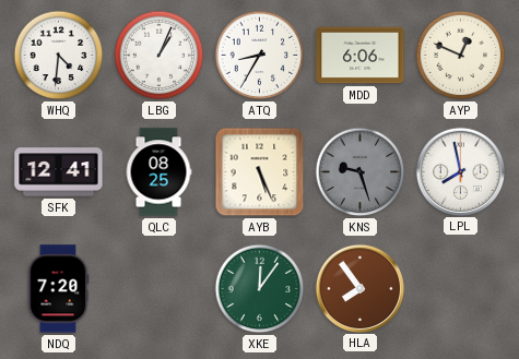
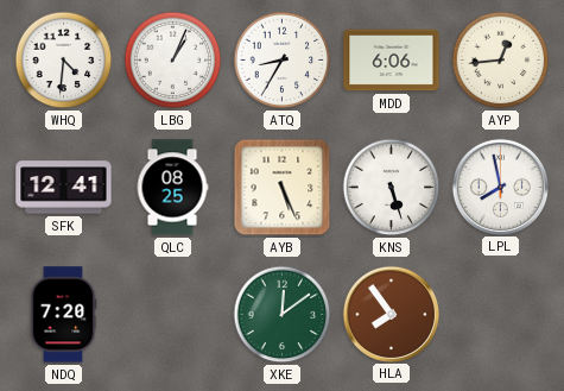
AYP: 12:49 -> 12:44
KNS: 9:27 -> 5:27
KNS dial: grey -> white
XKE: 12:06 -> 12:09
